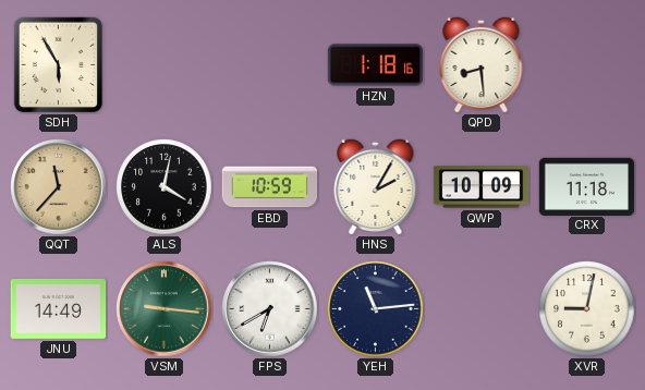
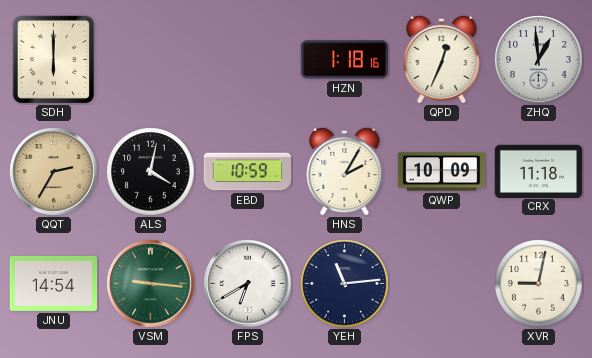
SDH: 5:55 -> 6:00
QPD: 8:29 -> 12:34
ZHQ: none -> 12:59
QQT: 11:37 -> 2:35
JNU: 14:49 -> 14:54
